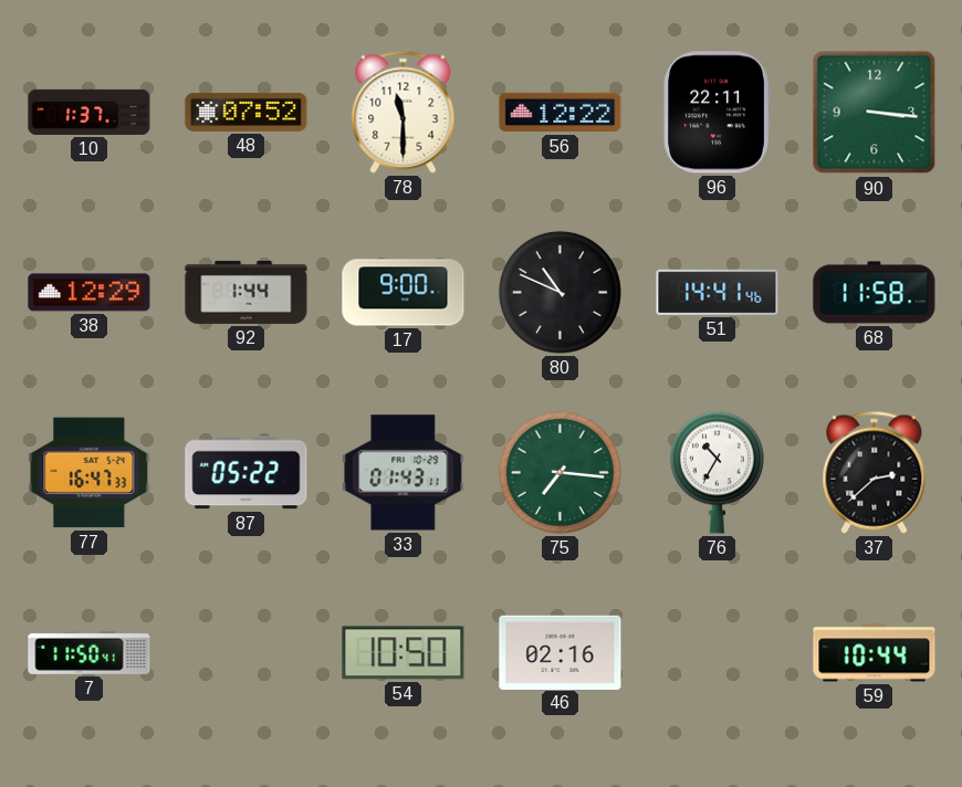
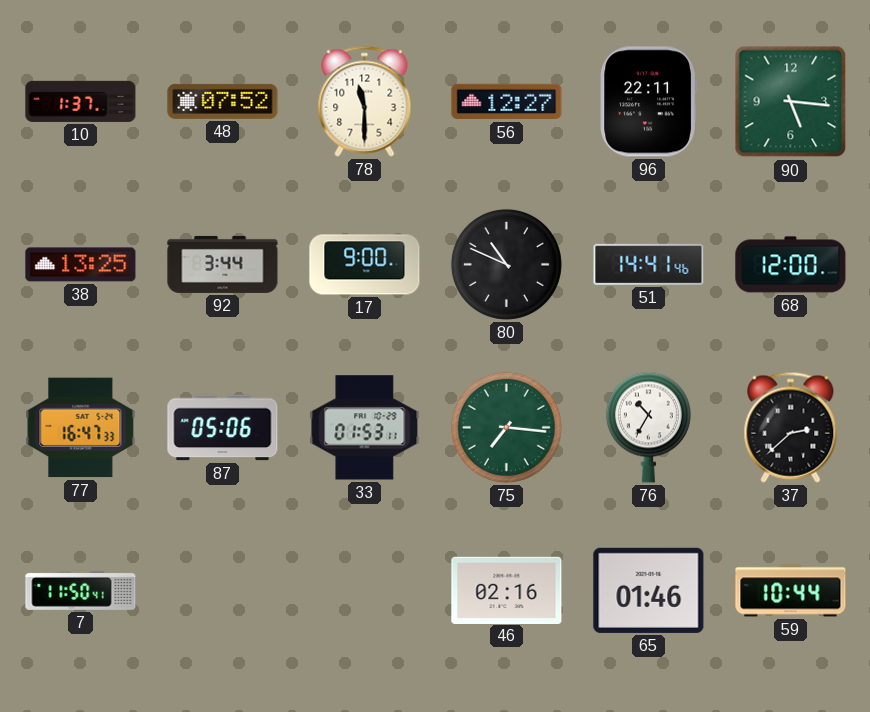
56: 12:22 -> 12:27
90: 3:16 -> 5:16
38: 12:29 -> 13:25
92: 1:44 -> 3:44
68: 11:58 -> 12:00
87: 05:22 -> 05:06
33: 01:43 -> 01:53
54: 10:50 -> none
65: none -> 01:46
